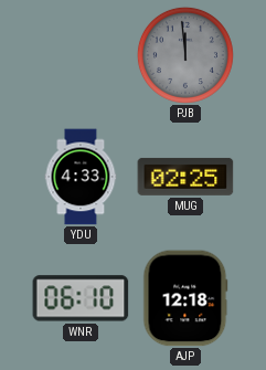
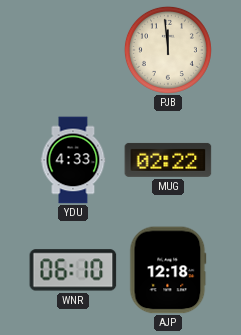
PJB dial: grey -> cream
MUG: 02:25 -> 02:22
